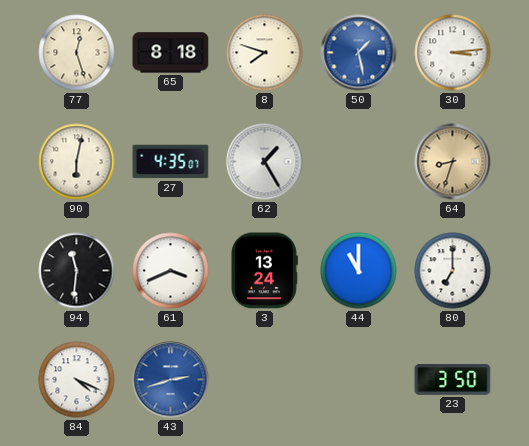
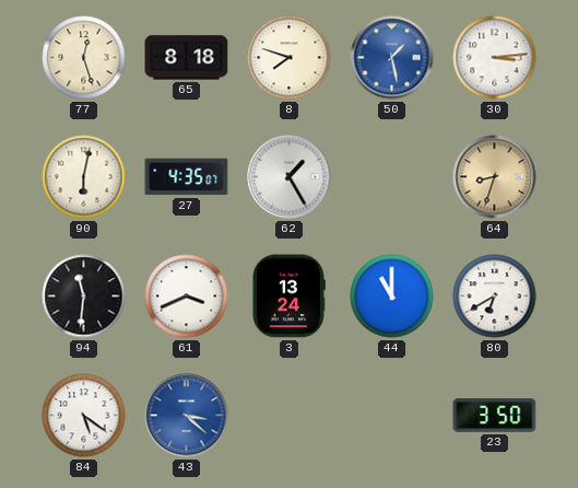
80: 7:00 -> 6:40
84: 4:19 -> 5:21
43: 2:42 -> 3:22
